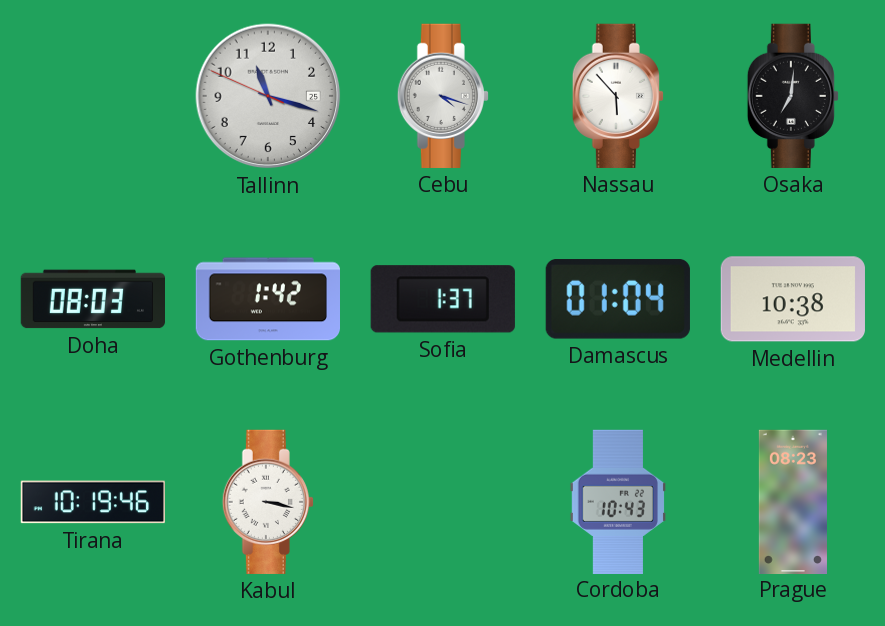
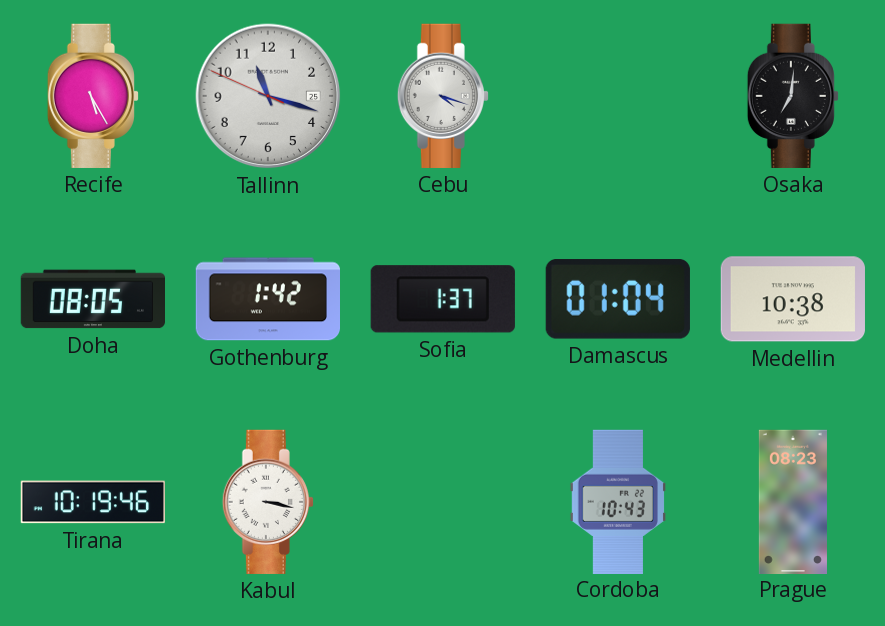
Recife: none -> 5:25
Nassau: 5:53 -> none
Doha: 08:03 -> 08:05
